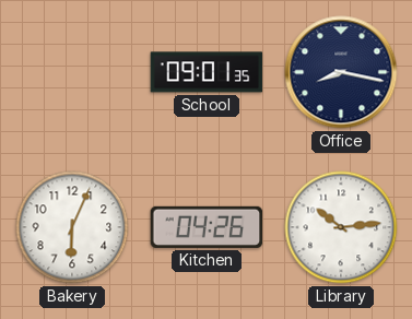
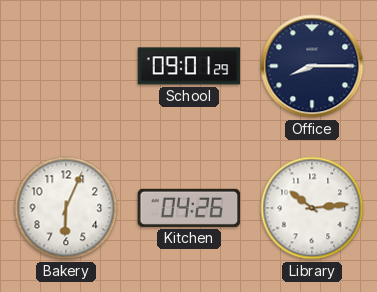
School: 09:01:35 -> 09:01:29
Office: 8:17 -> 8:15
